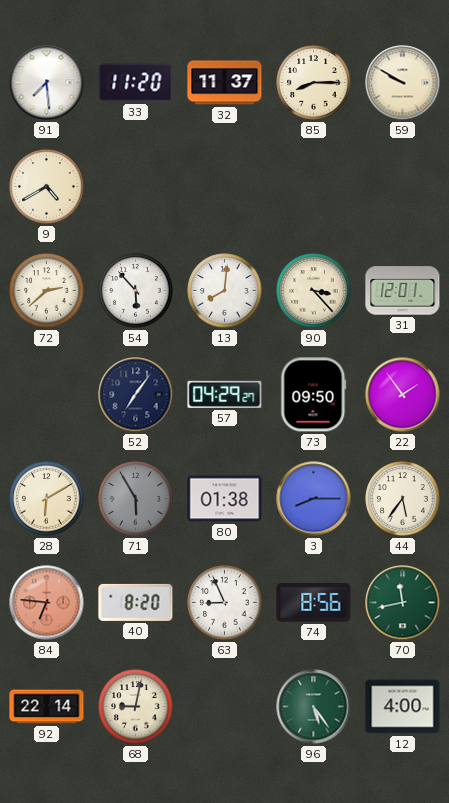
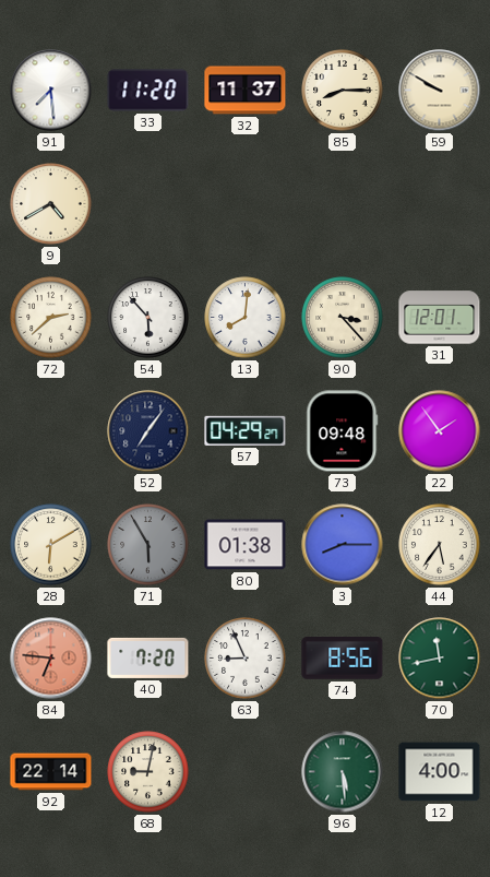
73: 09:50 -> 09:48
40: 8:20 -> 7:20
96: 5:24 -> 5:29
